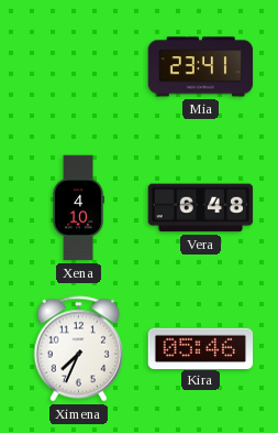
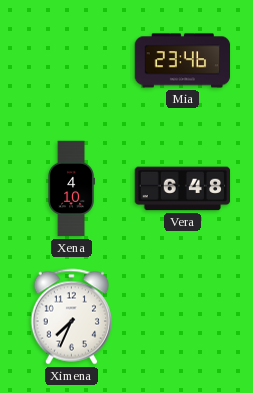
Mia: 23:41 -> 23:46
Kira: 05:46 -> none
